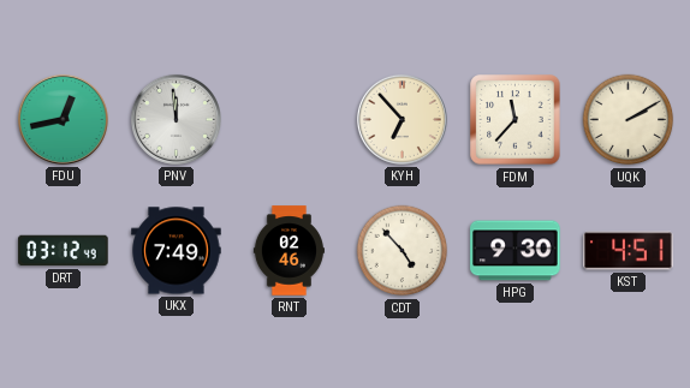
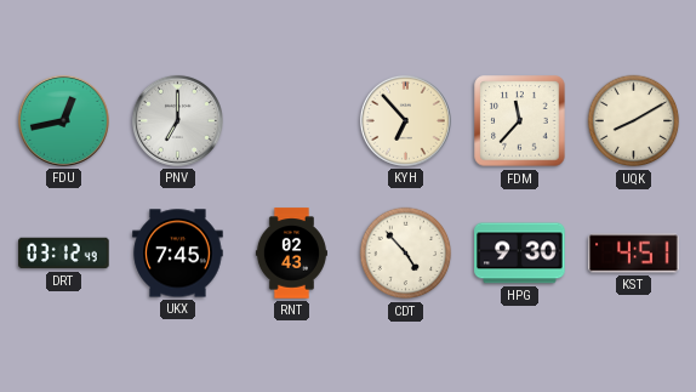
PNV: 11:59 -> 7:00
UQK: 2:10 -> 8:10
UKX: 7:49 -> 7:45
RNT: 02:46 -> 02:43
